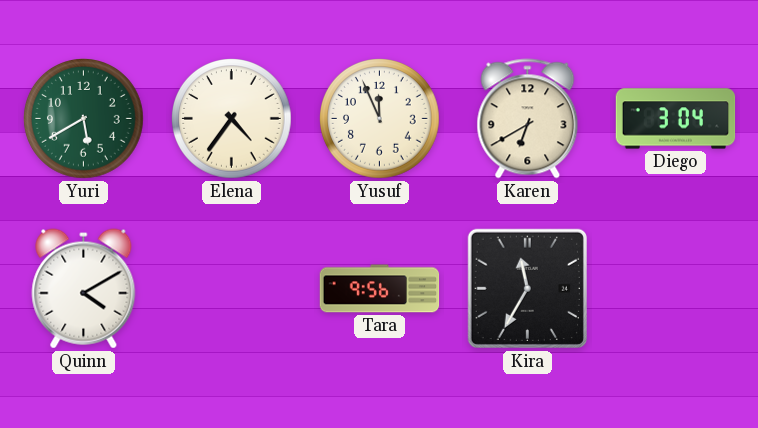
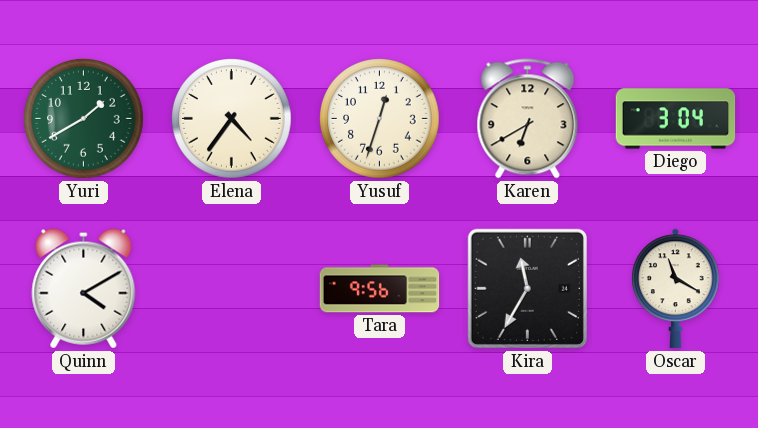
Yuri: 5:40 -> 1:40
Yusuf: 11:56 -> 12:33
Oscar: none -> 11:20
